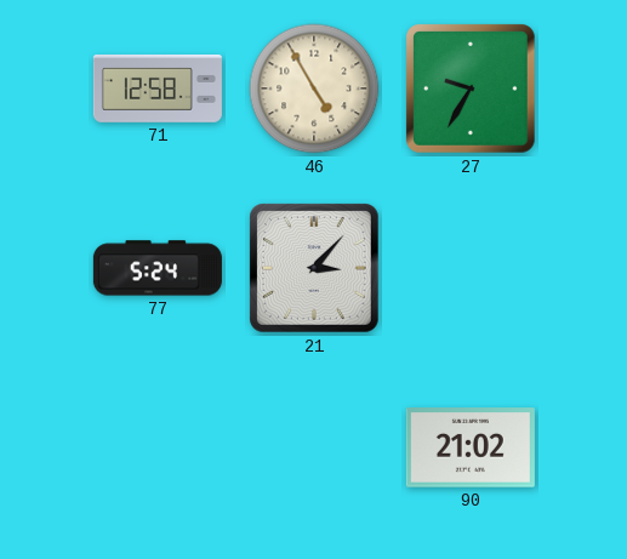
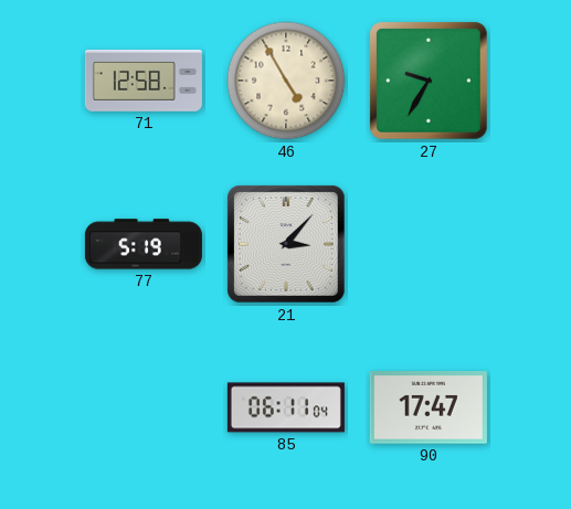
77: 5:24 -> 5:19
85: none -> 06:11
90: 21:02 -> 17:47
